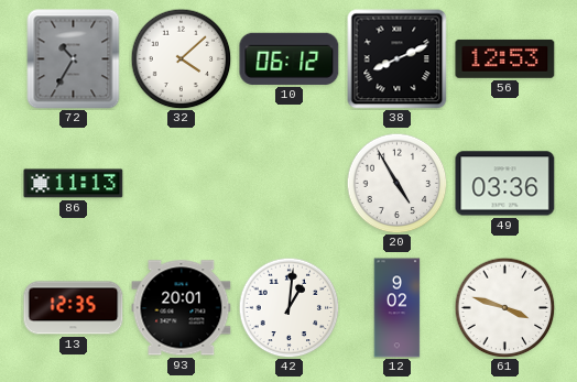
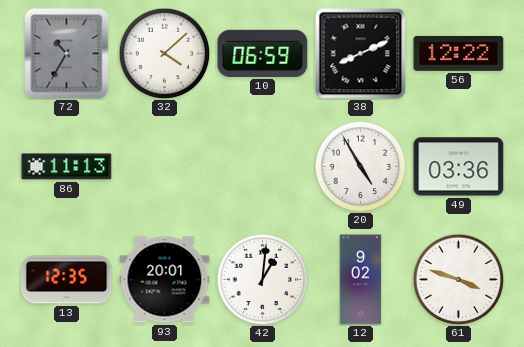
10: 06:12 -> 06:59
56: 12:53 -> 12:22
